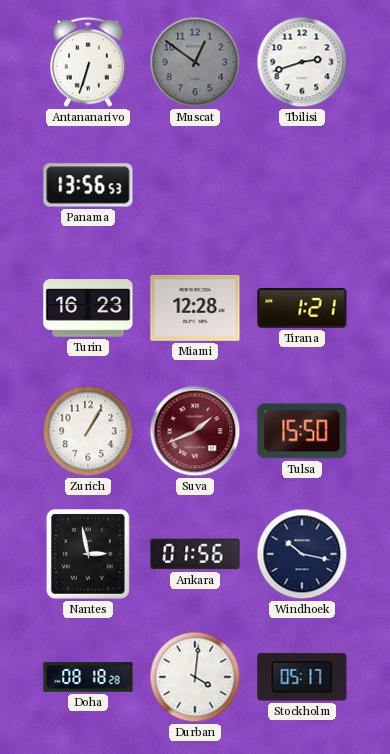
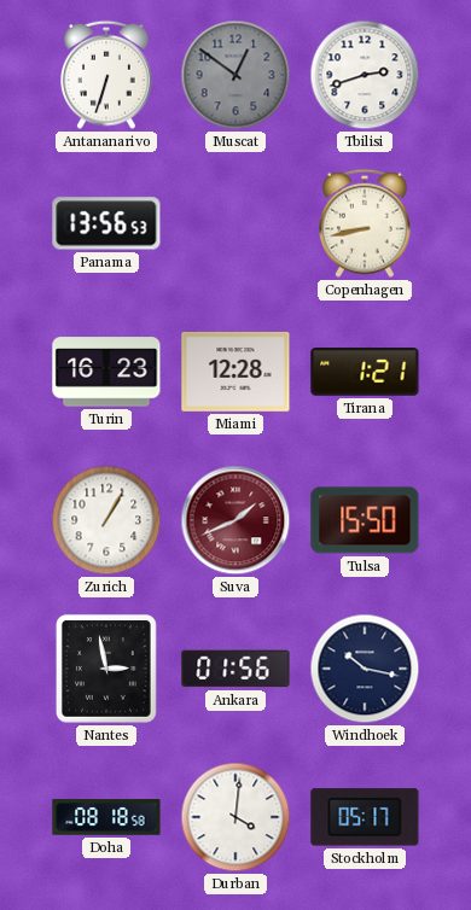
Copenhagen: none -> 8:43
Doha: 08:18:28 -> 08:18:58
